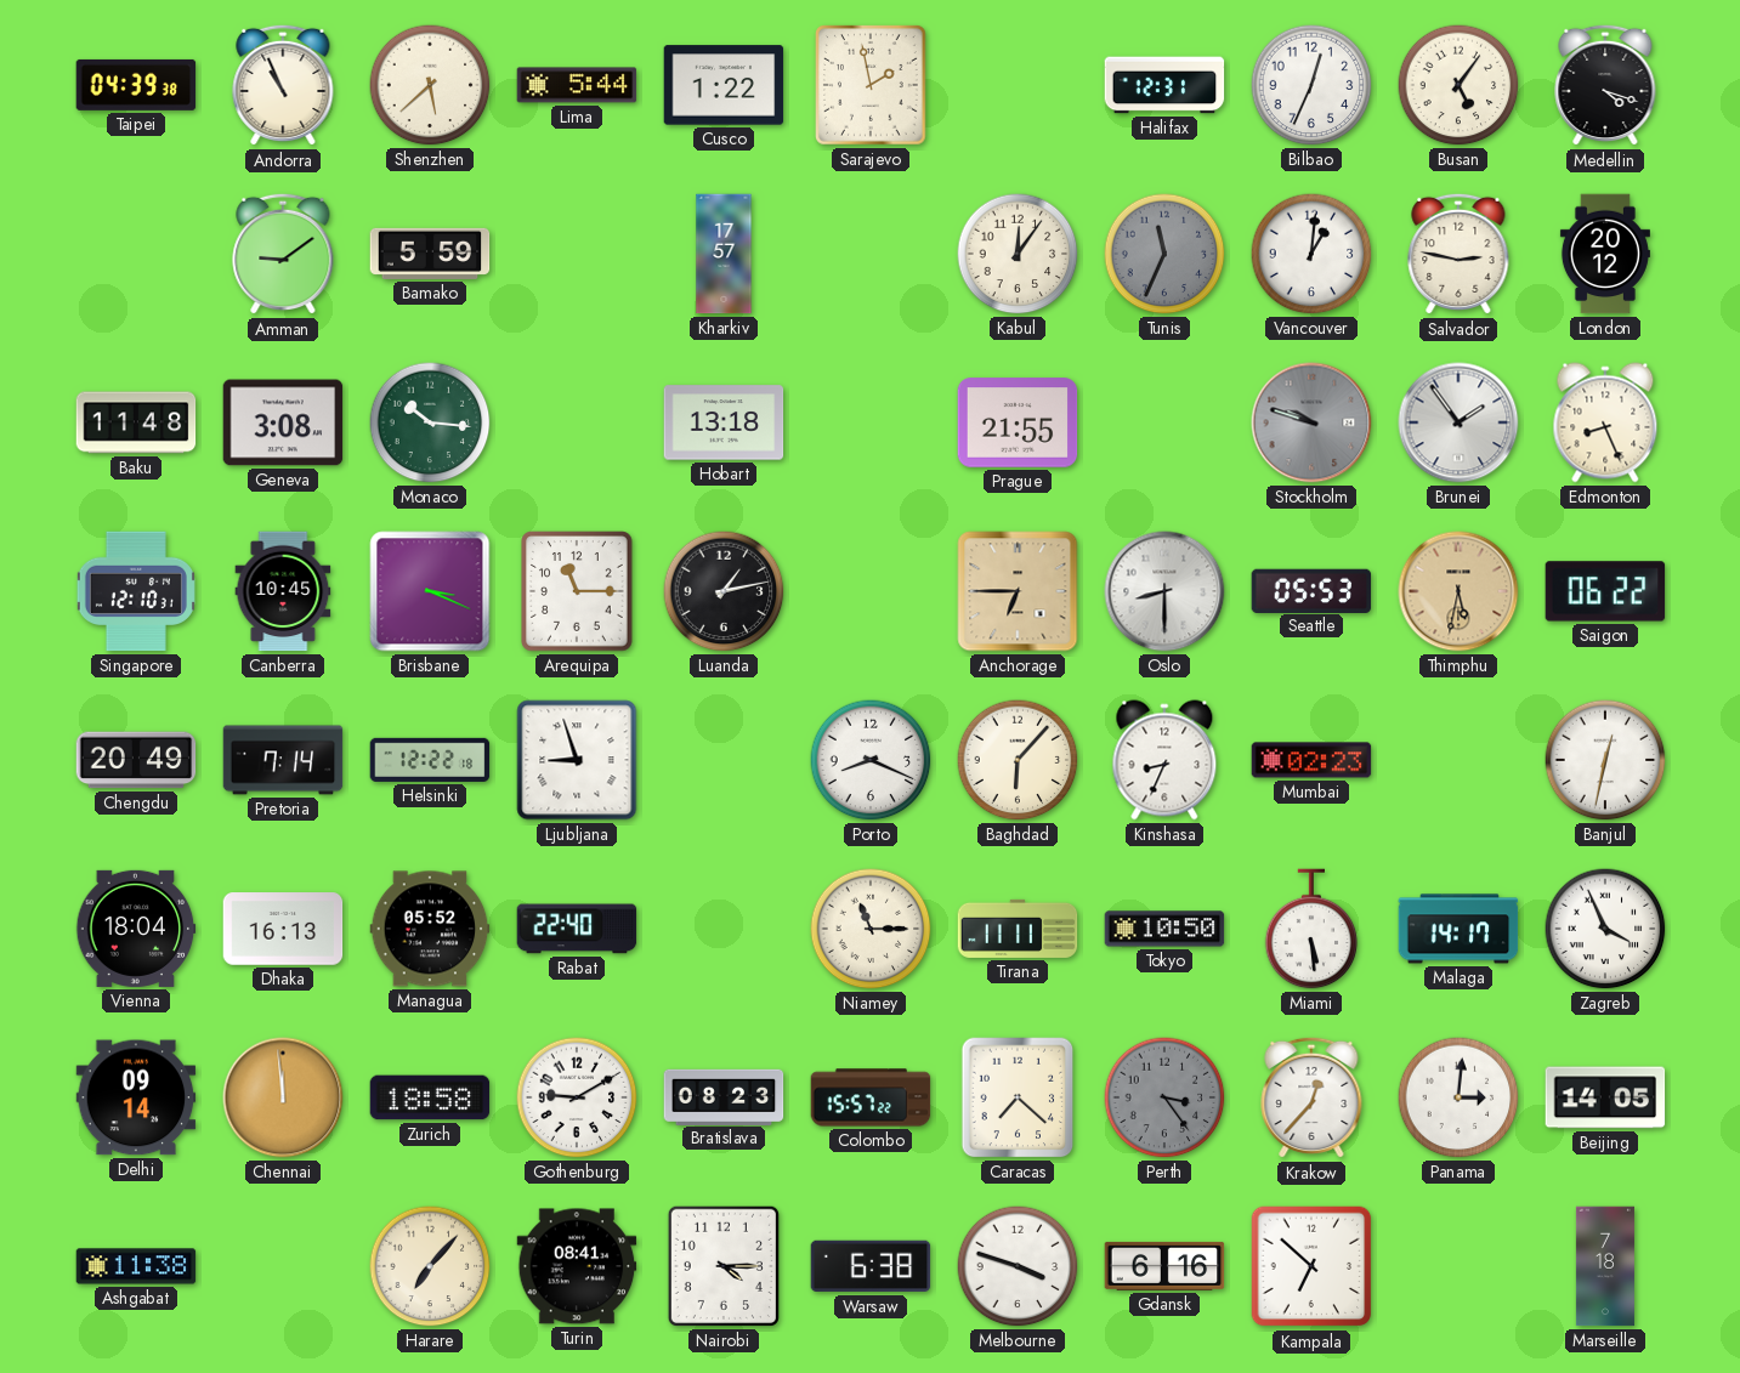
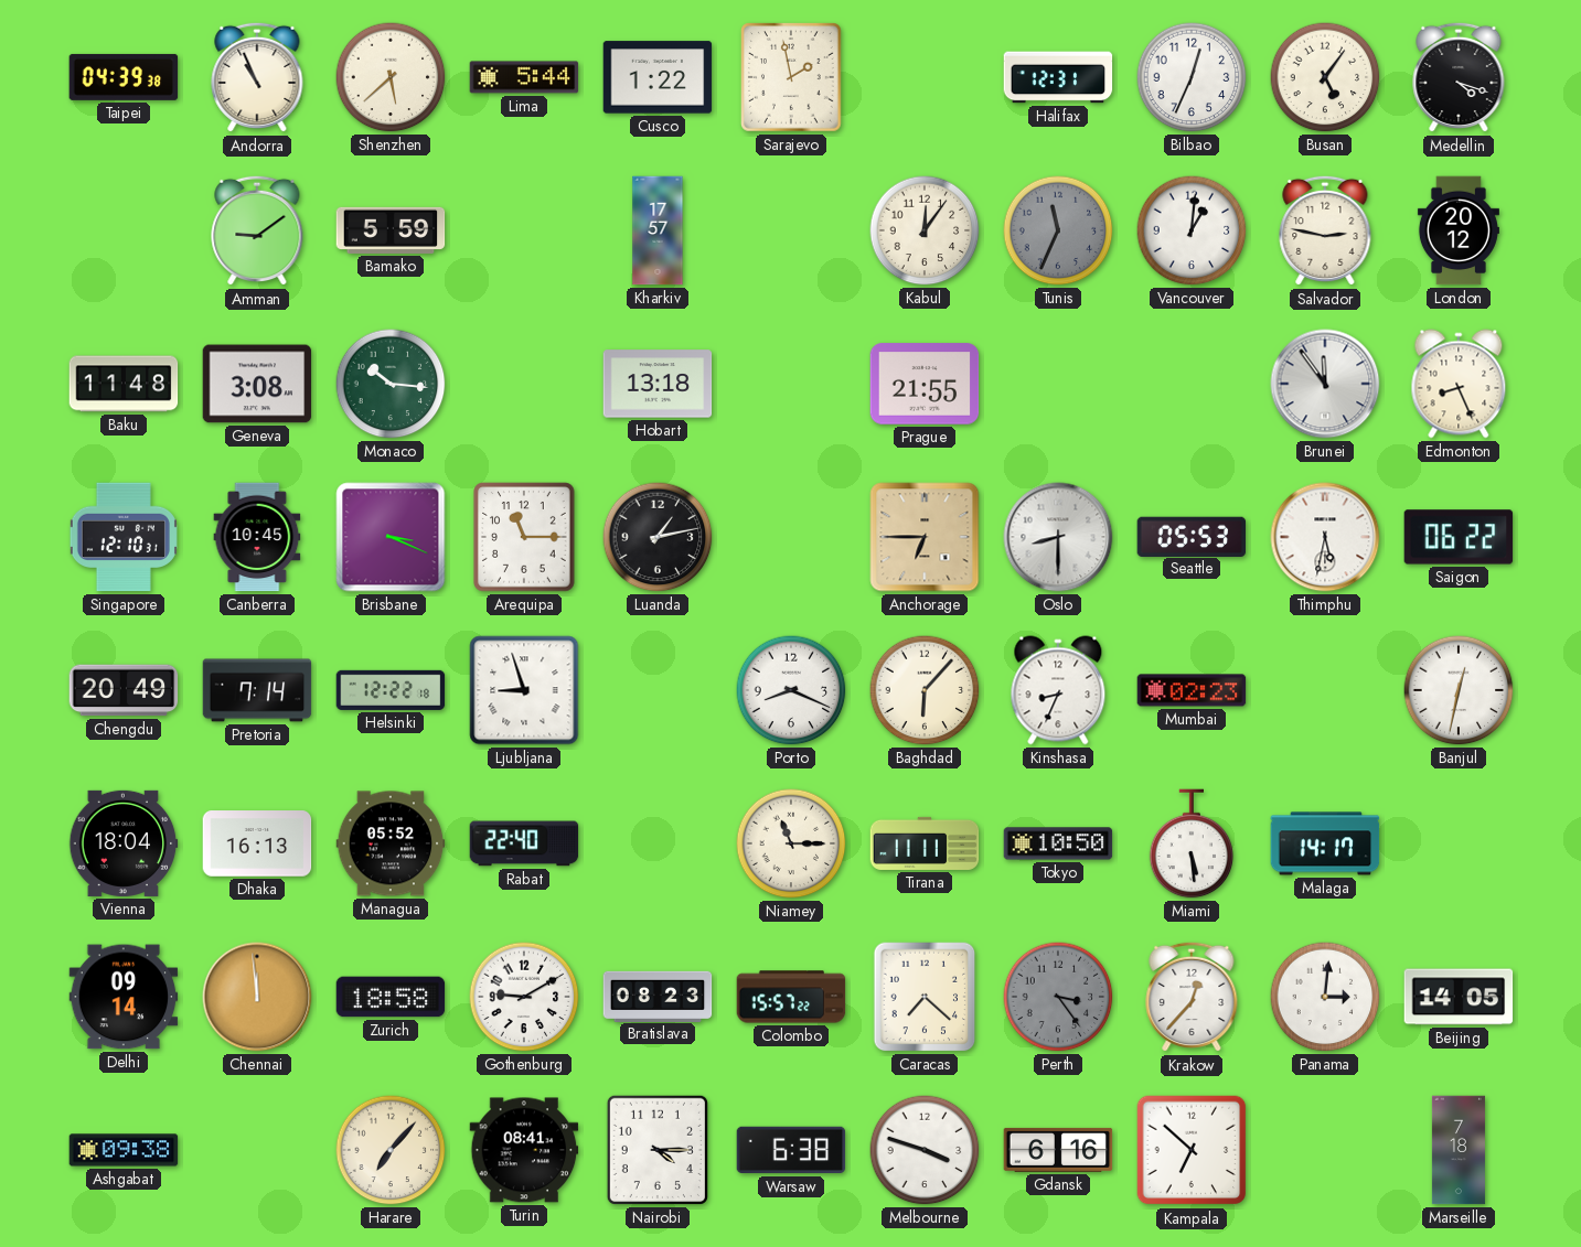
Stockholm: 9:48 -> none
Brunei: 1:54 -> 11:54
Thimphu dial: champagne -> white
Zagreb: 3:56 -> none
Ashgabat: 11:38 -> 09:38
